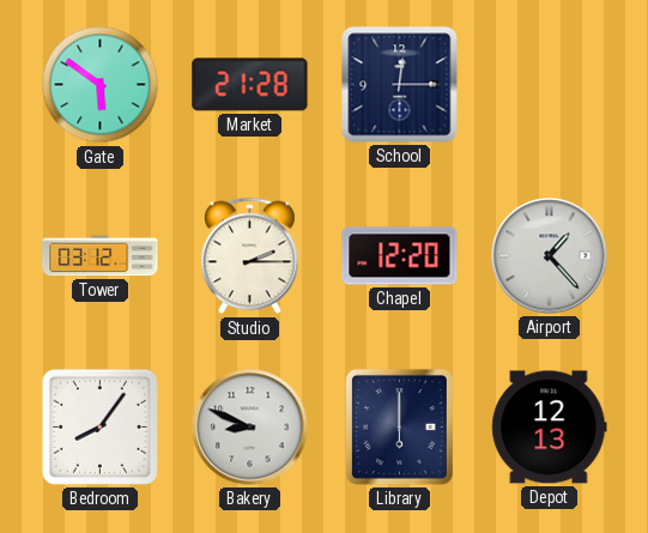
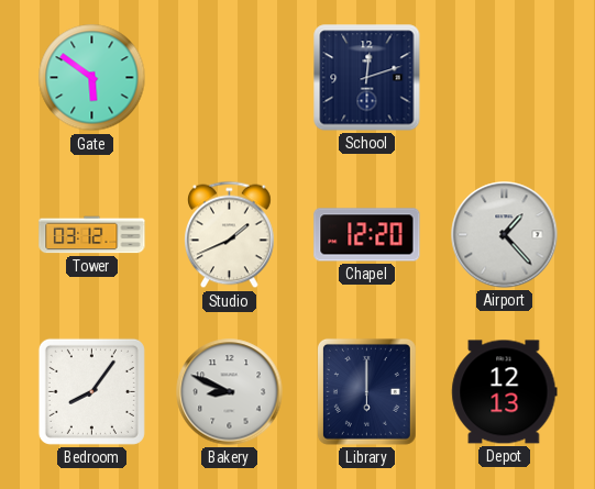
Market: 21:28 -> none
School: 12:15 -> 12:12
Studio: 2:15 -> 1:41
